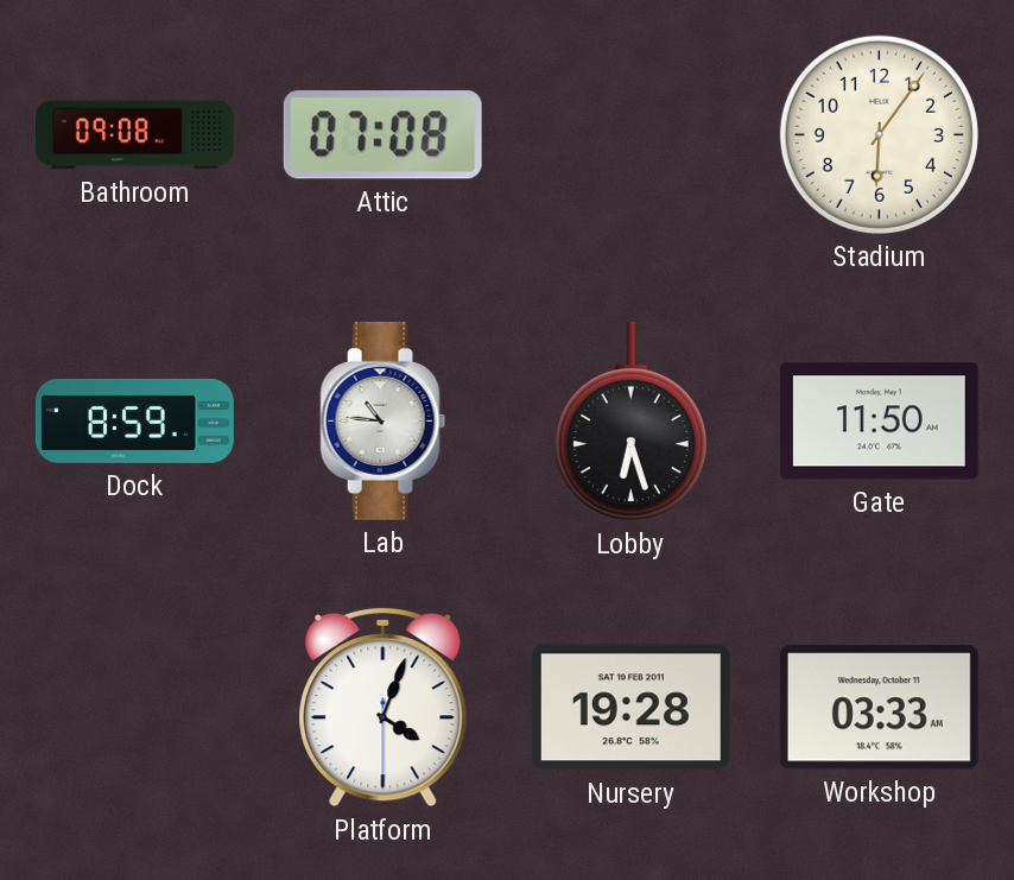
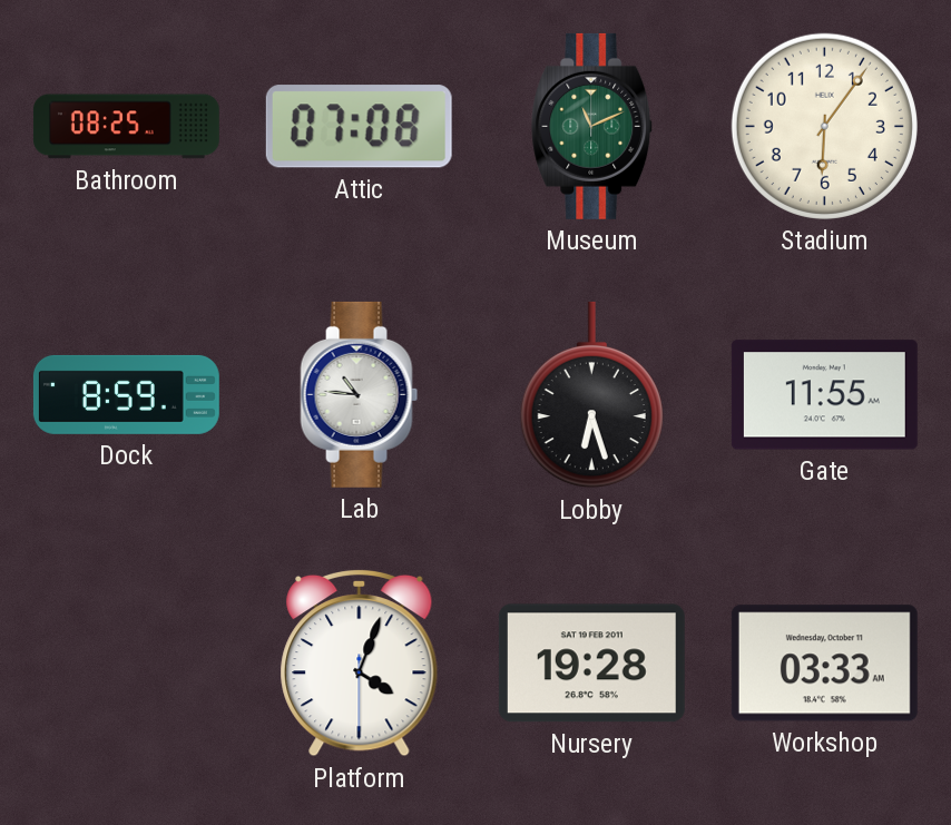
Bathroom: 09:08 -> 08:25
Museum: none -> 11:11
Gate: 11:50 -> 11:55
